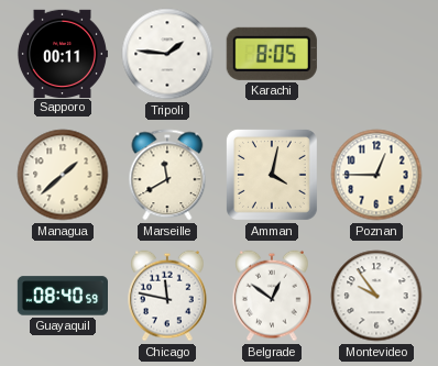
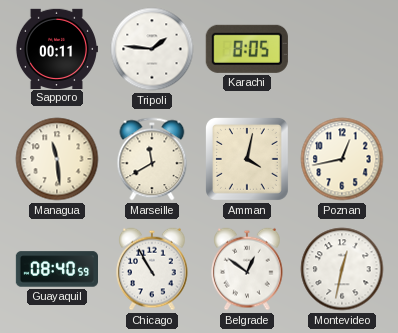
Managua: 1:38 -> 11:29
Poznan: 12:45 -> 12:43
Chicago: 11:47 -> 10:55
Montevideo: 9:54 -> 12:32
